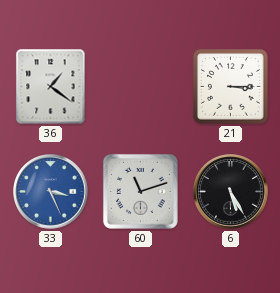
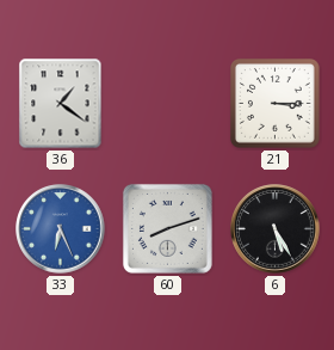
33: 3:26 -> 6:26
60: 11:12 -> 8:12
